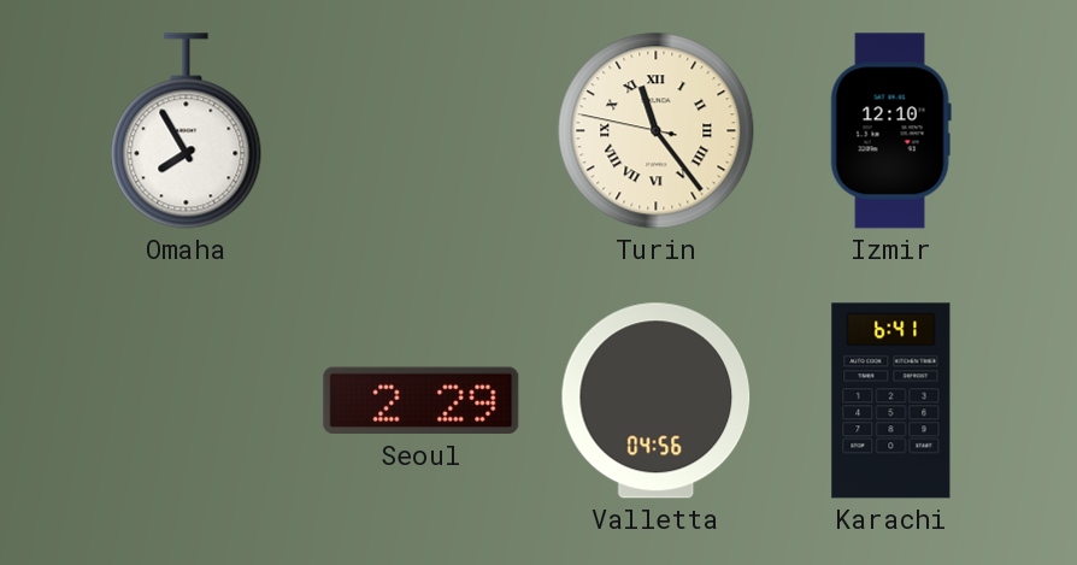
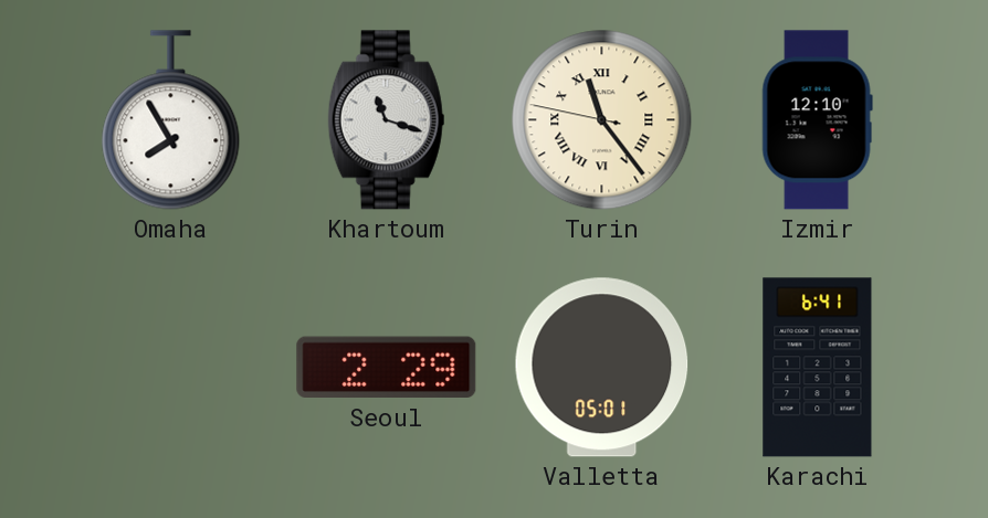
Khartoum: none -> 11:18
Valletta: 04:56 -> 05:01
